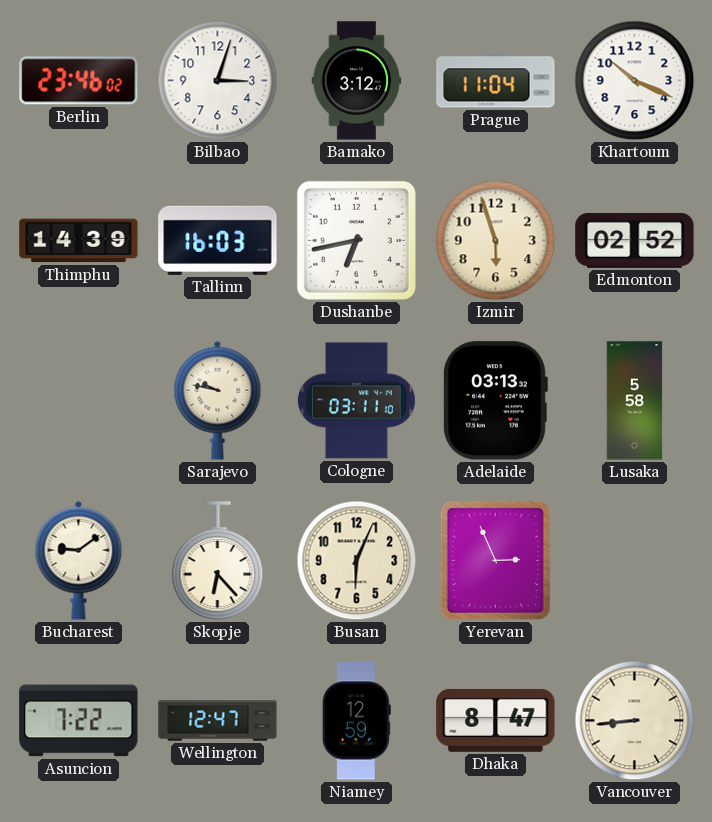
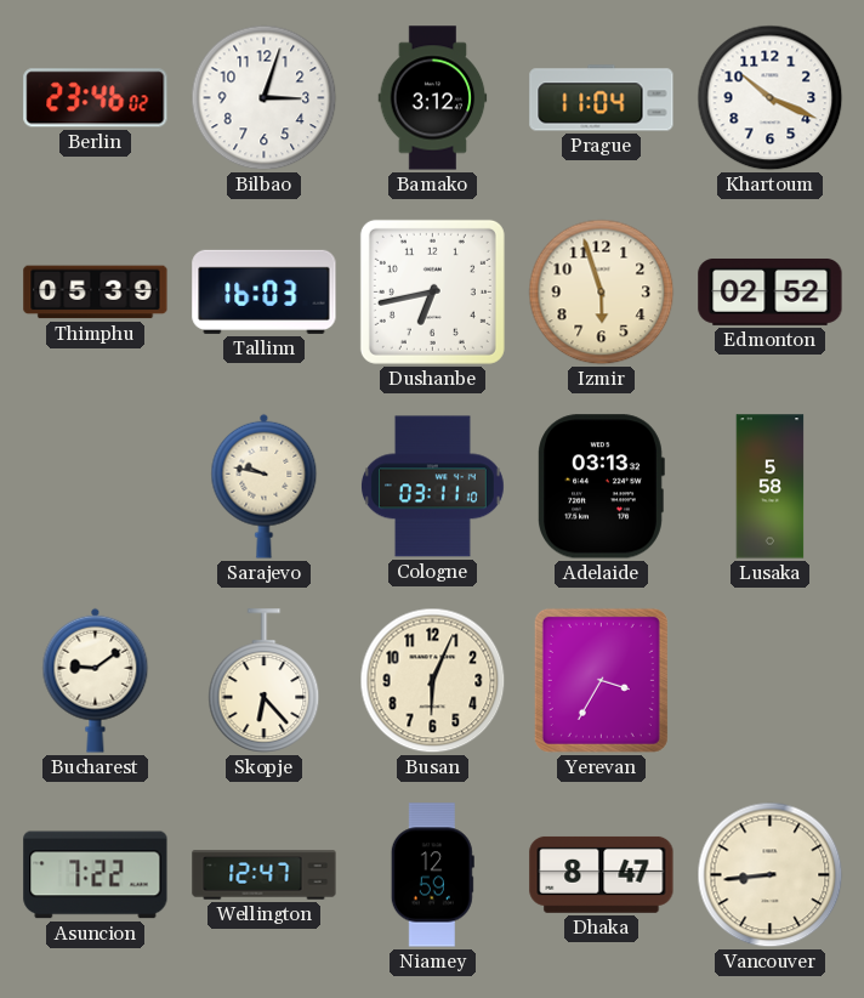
Thimphu: 14:39 -> 05:39
Yerevan: 2:56 -> 3:35
